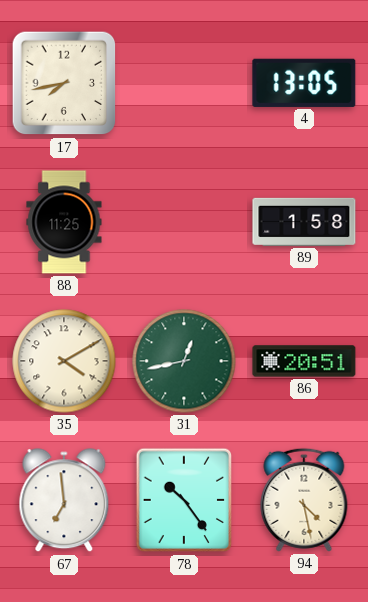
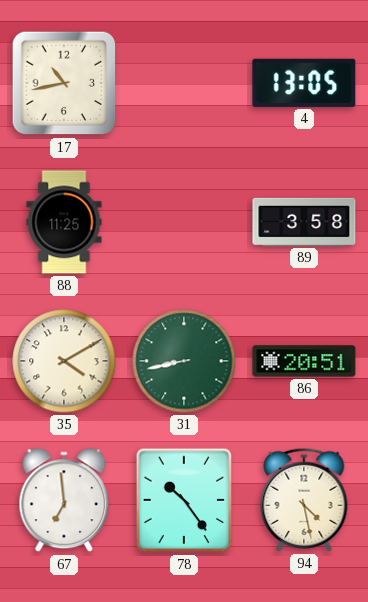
17: 7:43 -> 10:43
89: 1:58 -> 3:58
31: 12:43 -> 8:43
